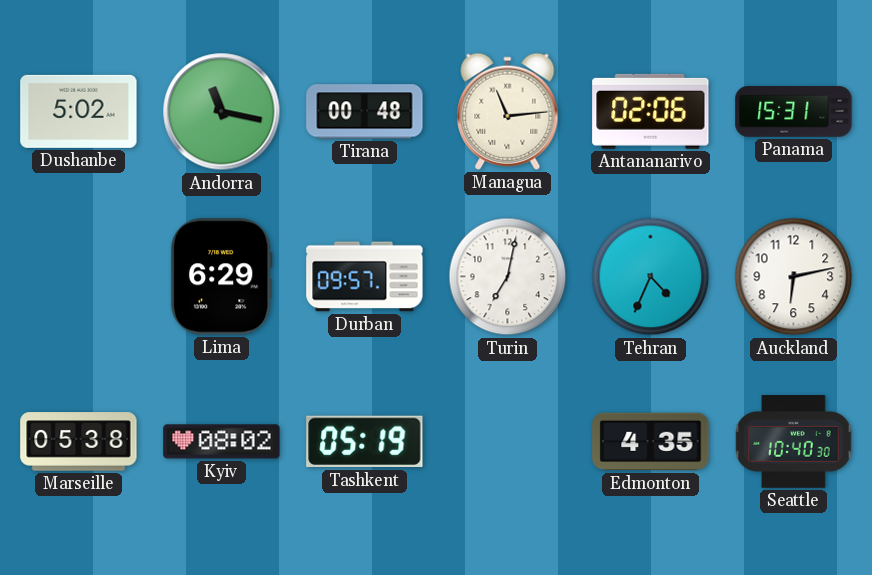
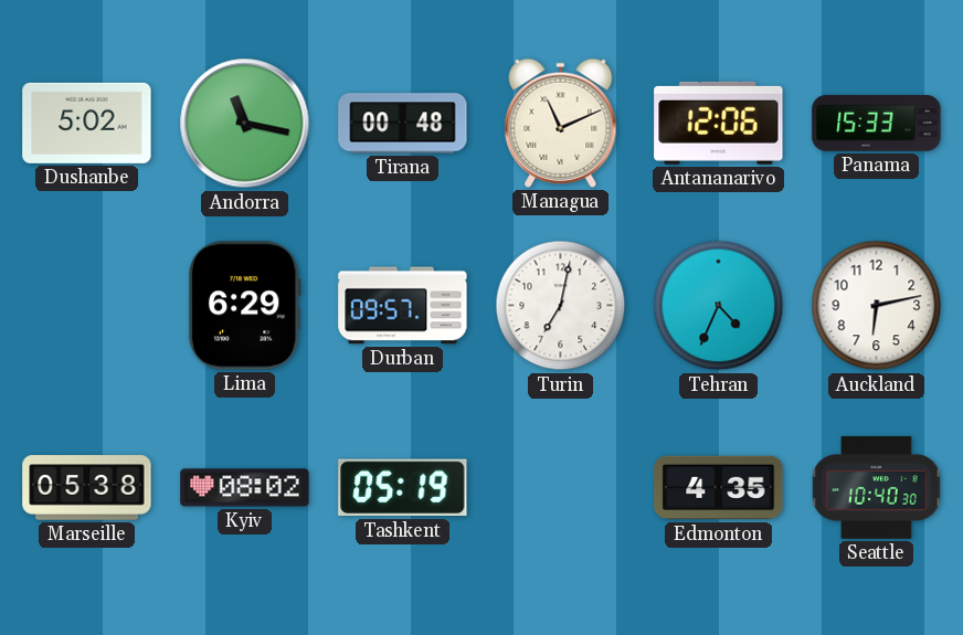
Managua: 11:14 -> 11:11
Antananarivo: 02:06 -> 12:06
Panama: 15:31 -> 15:33
